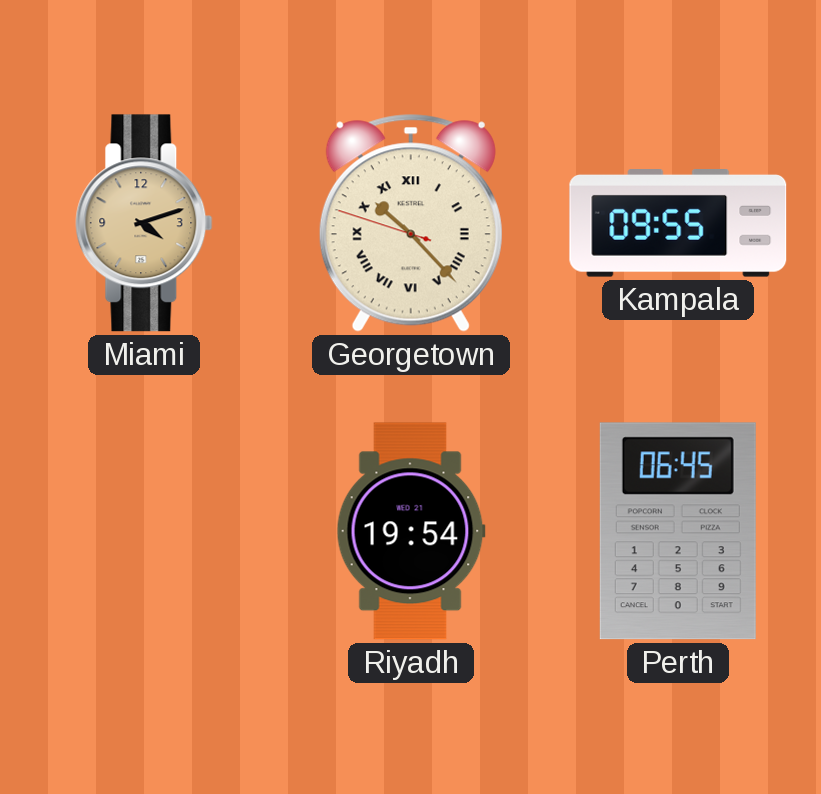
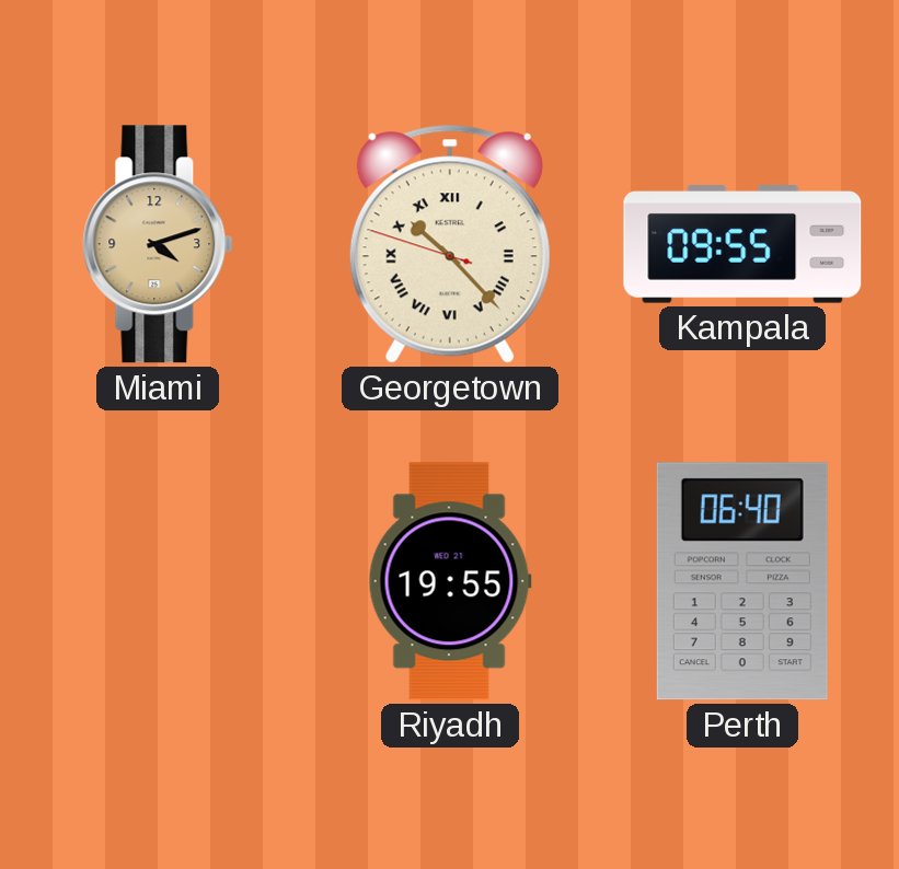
Riyadh: 19:54 -> 19:55
Perth: 06:45 -> 06:40
